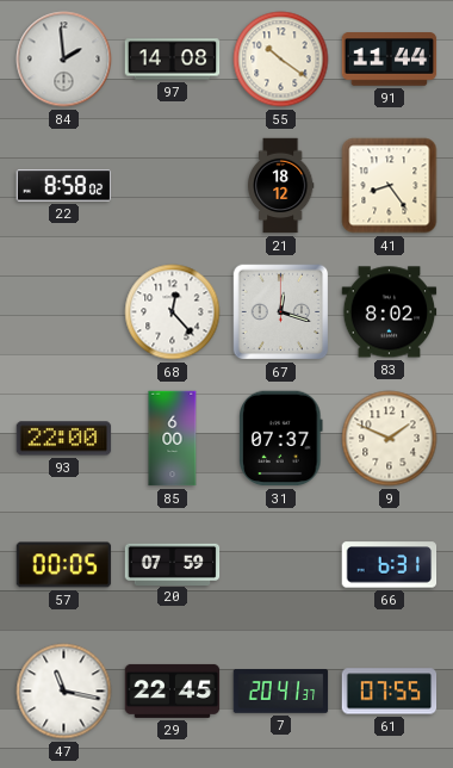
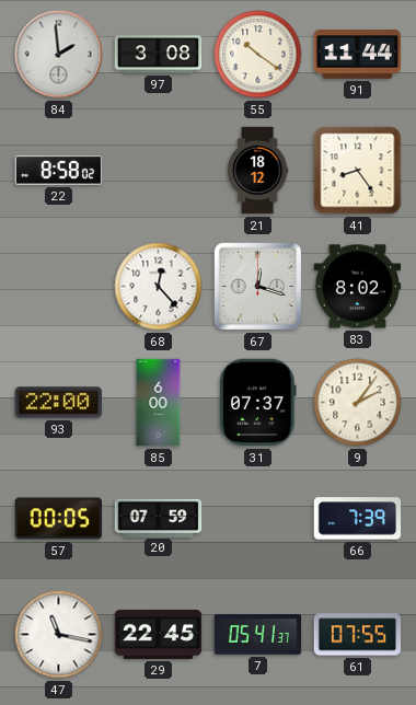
97: 14:08 -> 3:08
9: 1:49 -> 2:06
66: 6:31 -> 7:39
7: 20:41 -> 05:41
